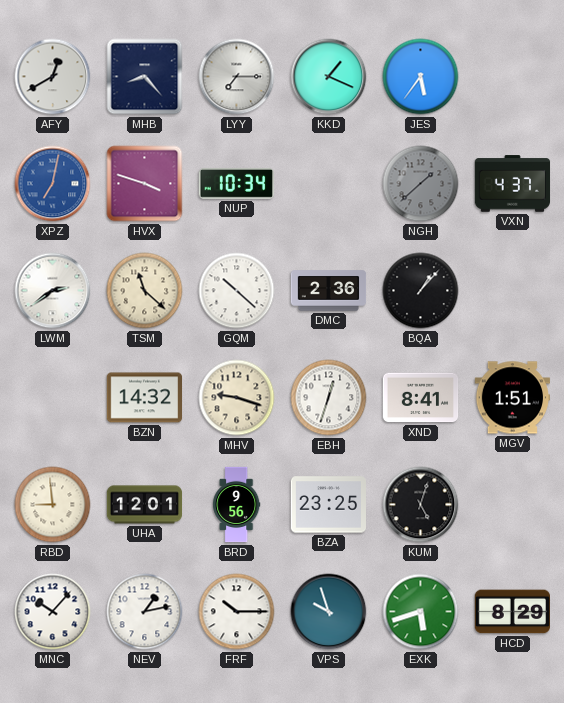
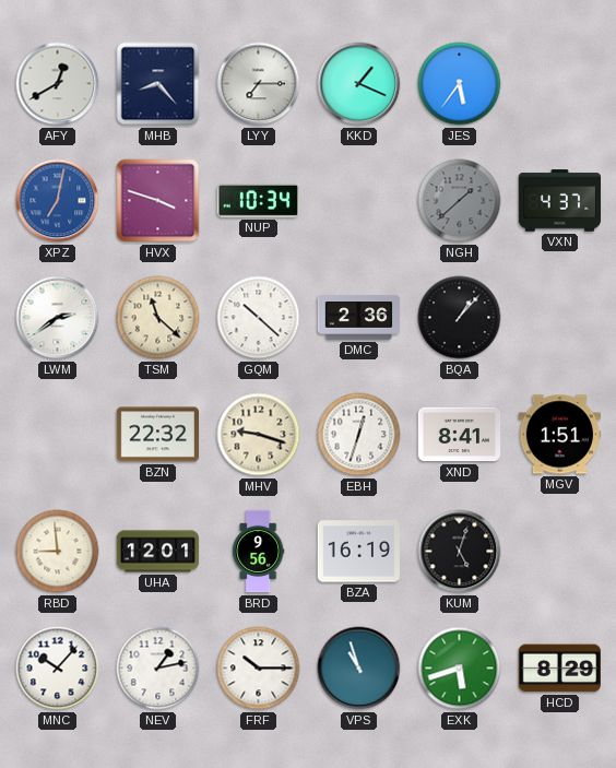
BZN: 14:32 -> 22:32
BZA: 23:25 -> 16:19
VPS: 9:57 -> 10:57
